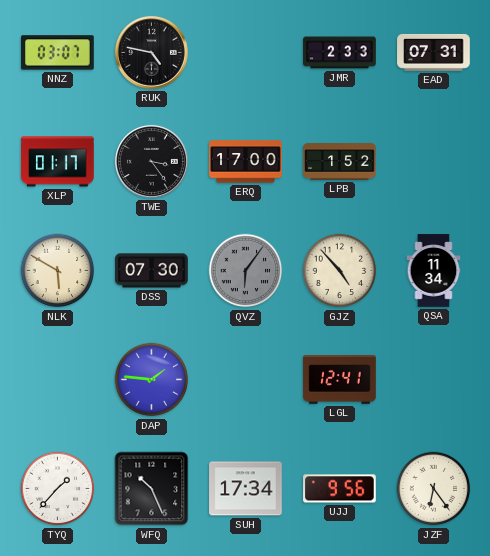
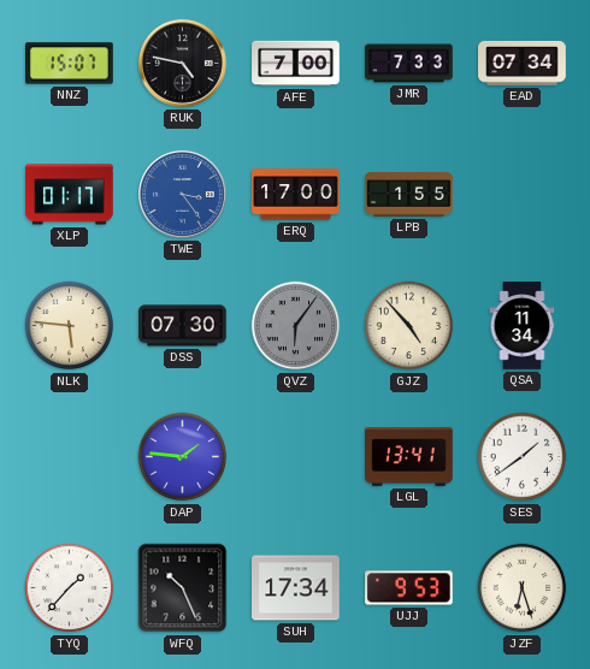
NNZ: 03:07 -> 15:07
AFE: none -> 7:00
JMR: 2:33 -> 7:33
EAD: 07:31 -> 07:34
TWE dial: black -> blue
LPB: 1:52 -> 1:55
NLK: 5:50 -> 5:46
LGL: 12:41 -> 13:41
SES: none -> 1:39
UJJ: 9:56 -> 9:53
JZF: 6:24 -> 6:27
